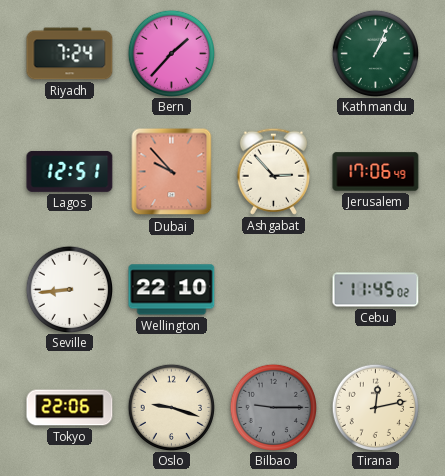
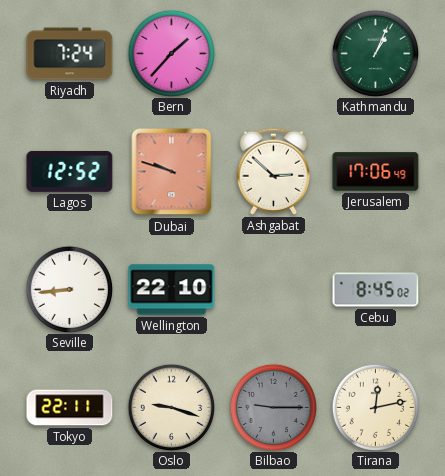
Lagos: 12:51 -> 12:52
Dubai: 9:53 -> 9:48
Ashgabat: 2:53 -> 2:52
Cebu: 11:45 -> 8:45
Tokyo: 22:06 -> 22:11
